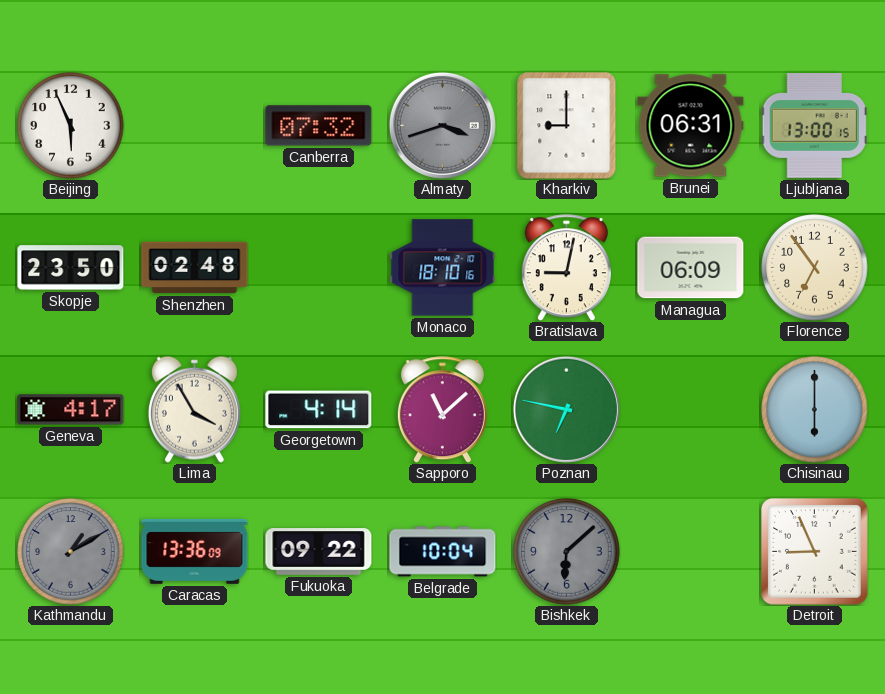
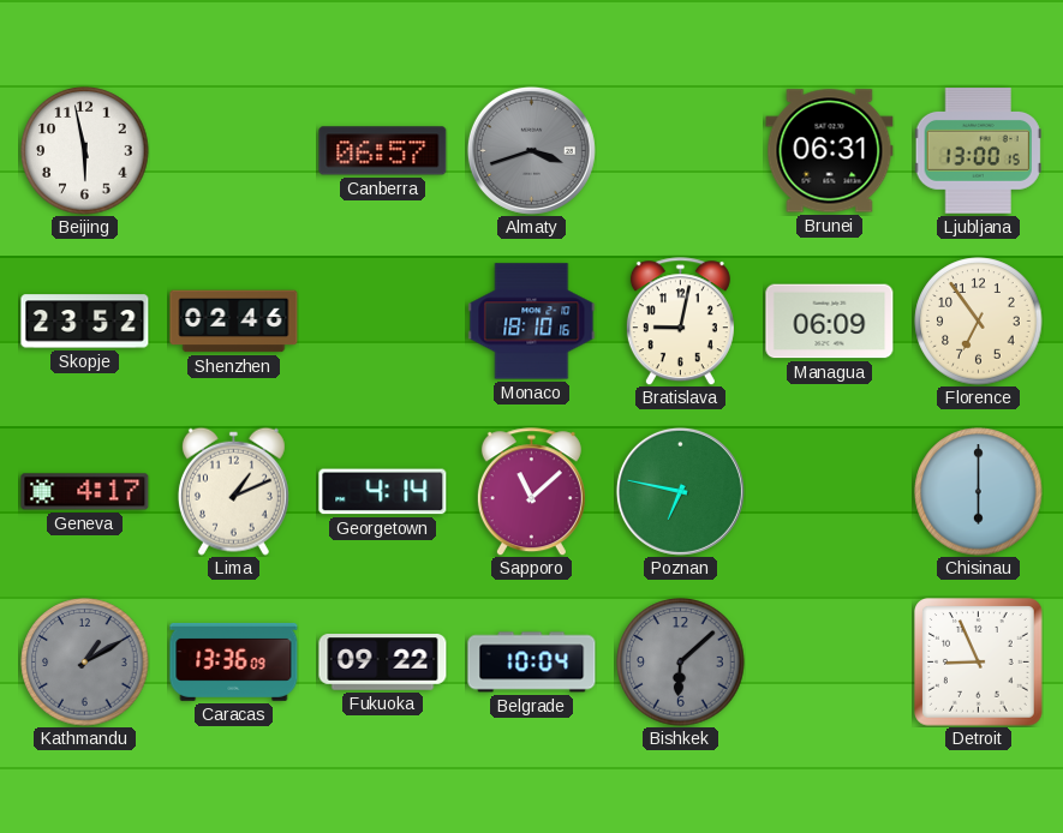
Beijing: 5:56 -> 5:58
Canberra: 07:32 -> 06:57
Kharkiv: 9:00 -> none
Skopje: 23:50 -> 23:52
Shenzhen: 02:48 -> 02:46
Lima: 3:55 -> 1:11
